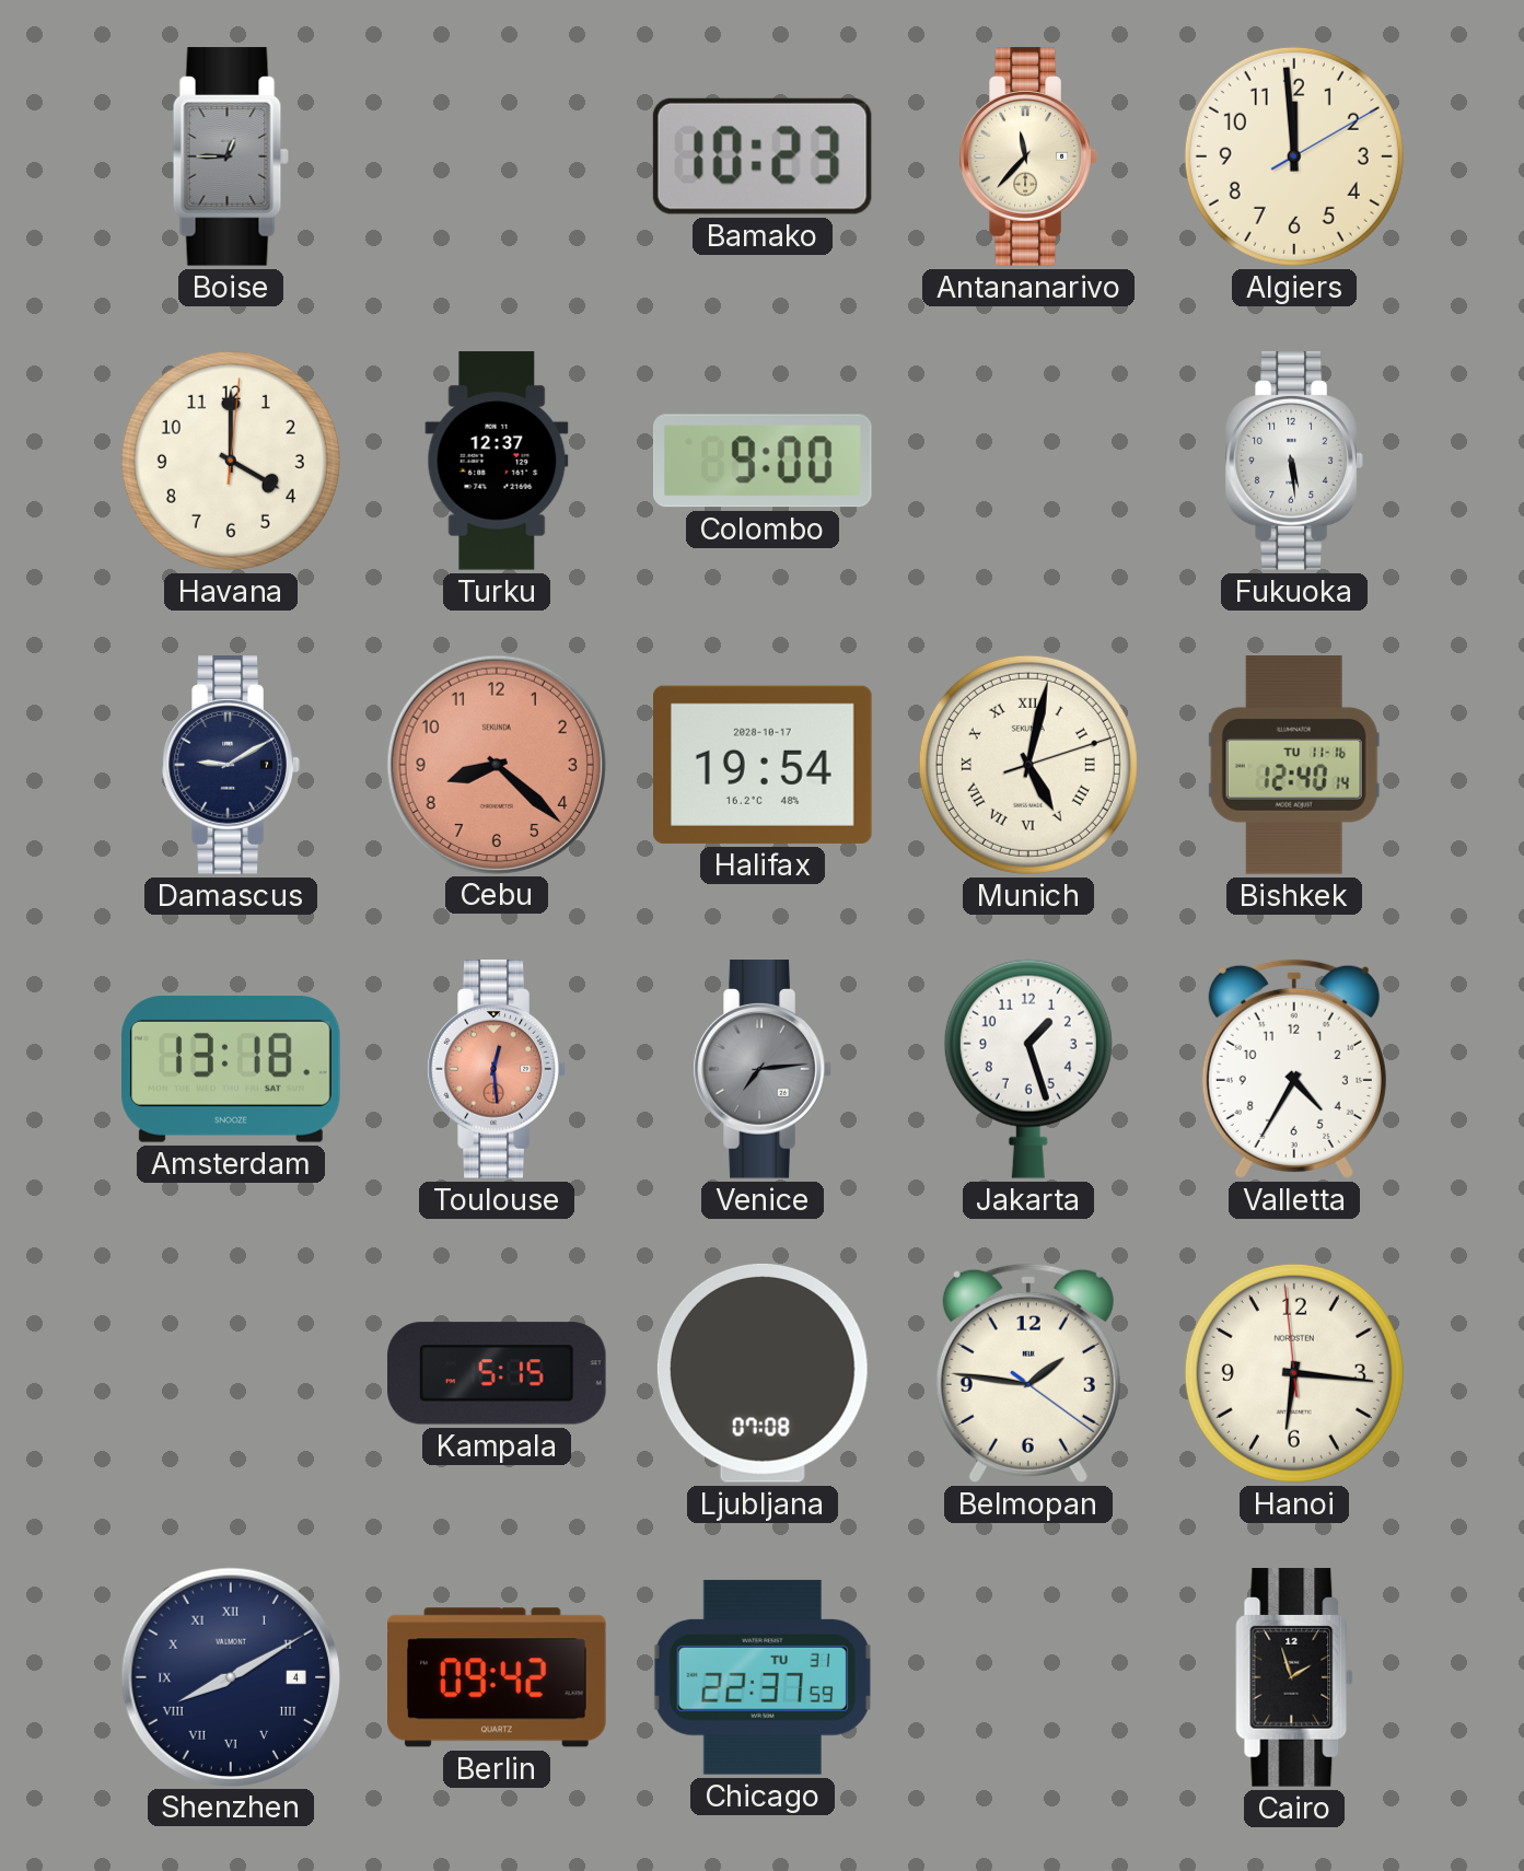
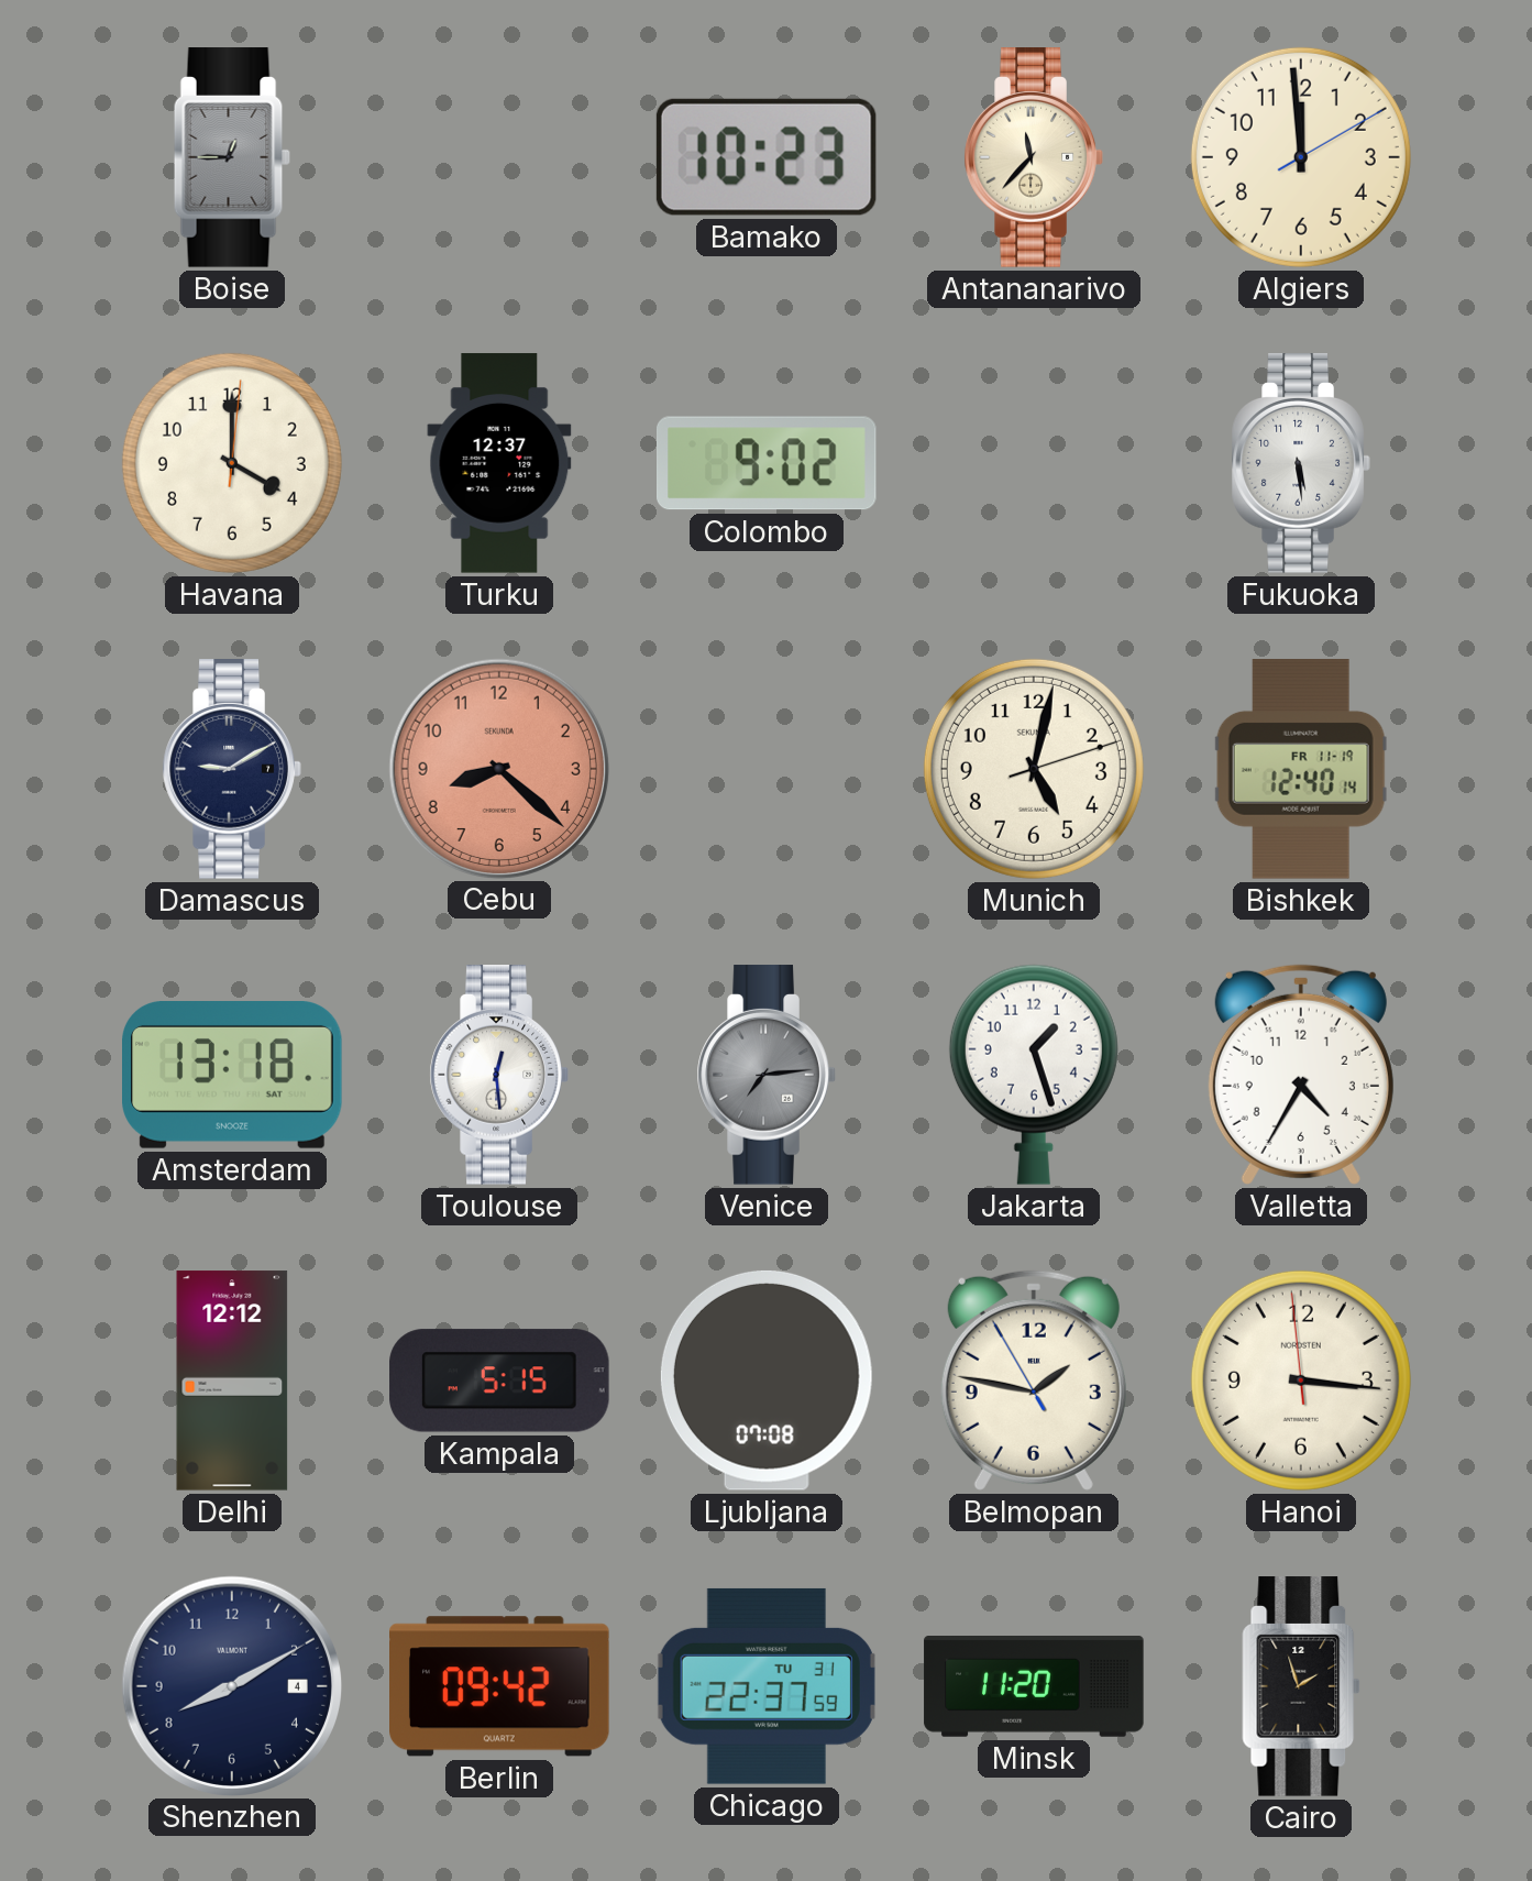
Colombo: 9:00 -> 9:02
Halifax: 19:54 -> none
Munich numerals: Roman -> Arabic
Bishkek date: TU 11-16 -> FR 11-19
Toulouse dial: salmon -> white
Delhi: none -> 12:12
Belmopan: 1:46:21 -> 1:46:55
Hanoi: 6:15 -> 3:15
Shenzhen numerals: Roman -> Arabic
Minsk: none -> 11:20
